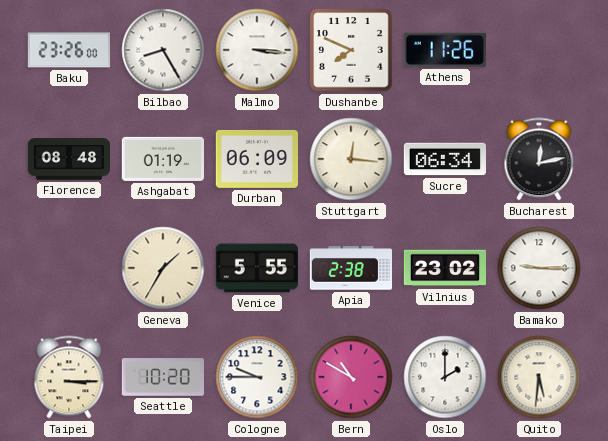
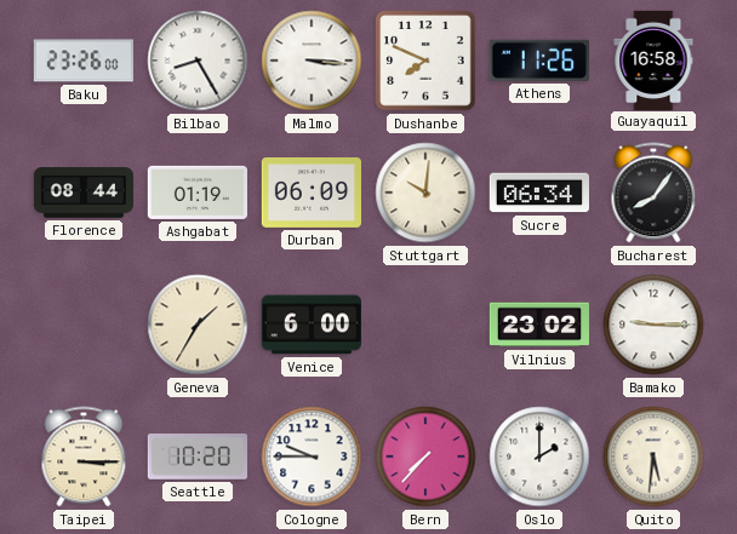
Guayaquil: none -> 16:58
Florence: 08:48 -> 08:44
Stuttgart: 12:16 -> 10:01
Bucharest: 12:13 -> 8:06
Venice: 5:55 -> 6:00
Apia: 2:38 -> none
Bern: 10:50 -> 7:37
